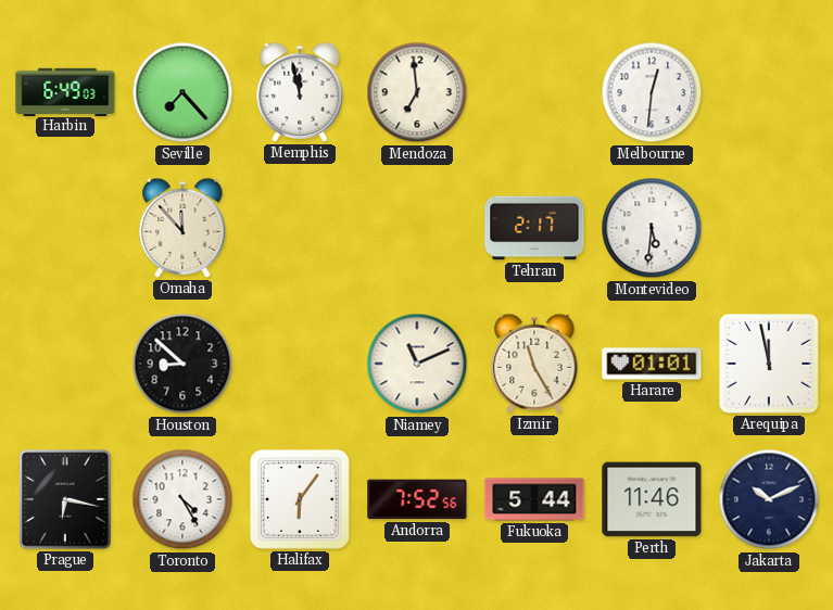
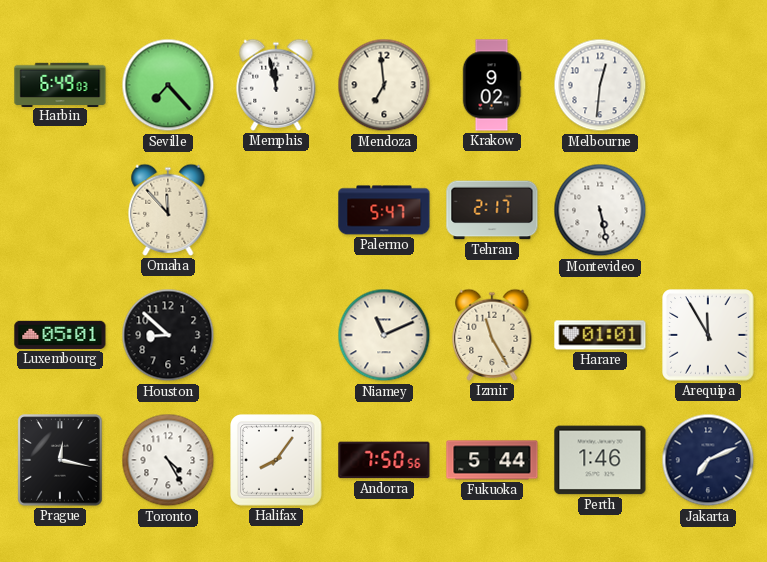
Krakow: none -> 9:02
Palermo: none -> 5:47
Montevideo: 5:31 -> 5:28
Luxembourg: none -> 05:01
Arequipa: 11:58 -> 11:55
Prague: 6:17 -> 12:17
Halifax: 6:06 -> 8:06
Andorra: 7:52 -> 7:50
Perth: 11:46 -> 1:46
Jakarta: 10:11 -> 7:11
